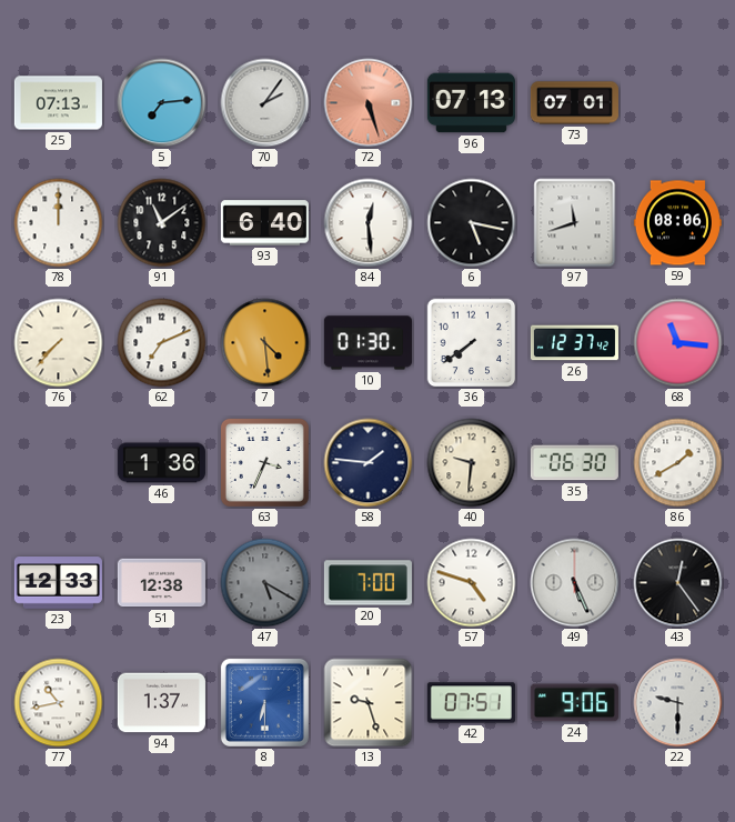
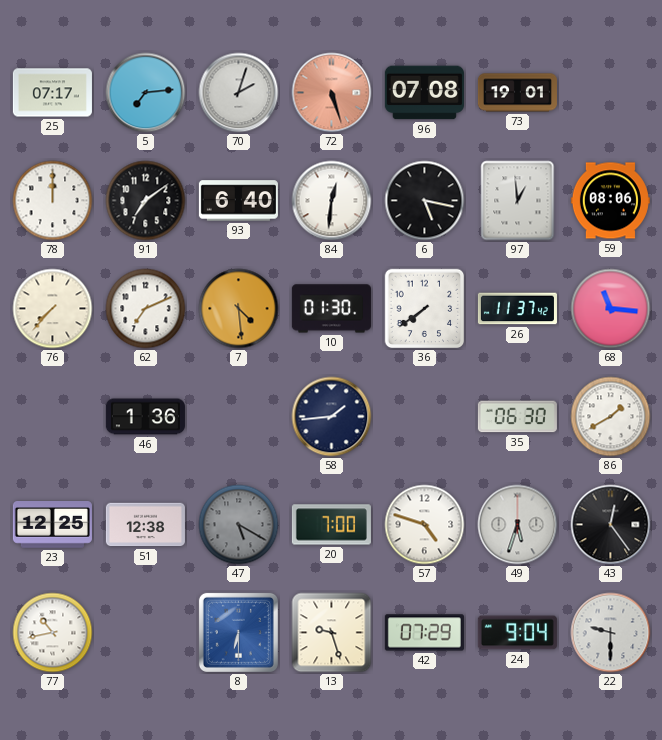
25: 07:13 -> 07:17
70: 2:06 -> 2:03
96: 07:13 -> 07:08
73: 07:01 -> 19:01
91: 11:09 -> 7:09
84: 12:29 -> 12:31
97: 11:42 -> 12:59
26: 12:37 -> 11:37
63: 3:34 -> none
58: 1:46 -> 1:44
40: 9:31 -> none
23: 12:33 -> 12:25
49: 5:26 -> 5:33
94: 1:37 -> none
42: 07:51 -> 07:29
24: 9:06 -> 9:04
